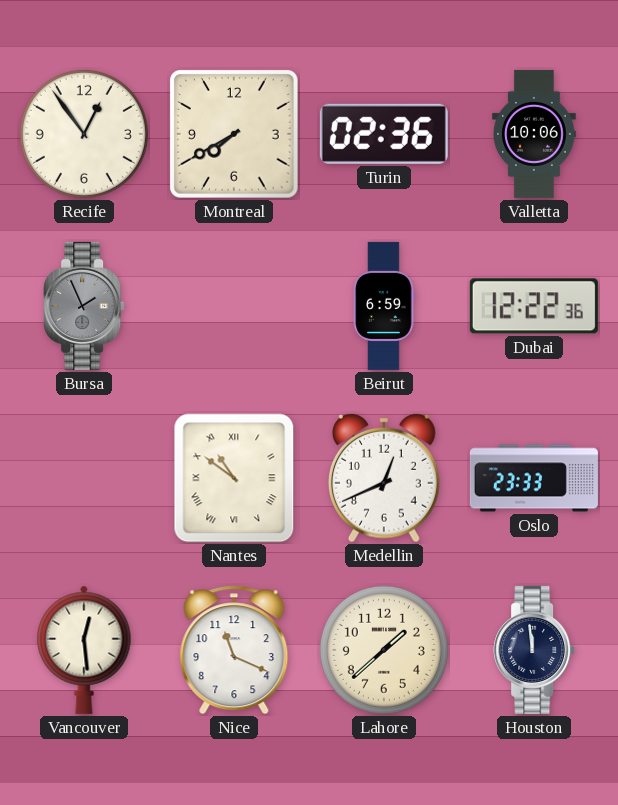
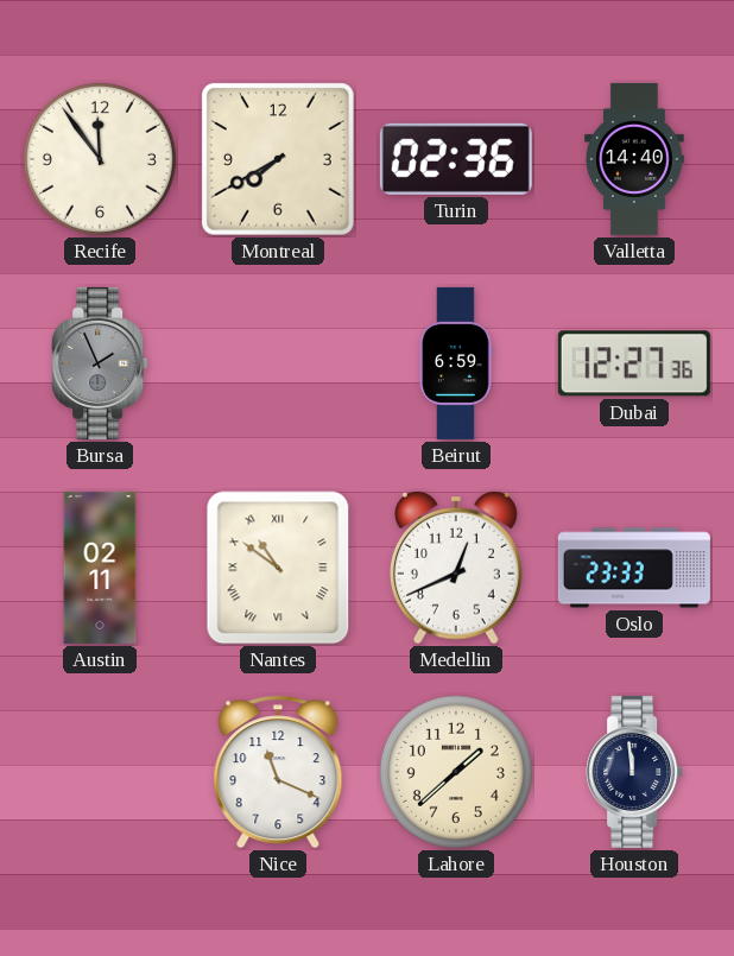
Recife: 12:54 -> 11:54
Valletta: 10:06 -> 14:40
Dubai: 12:22 -> 12:27
Austin: none -> 02:11
Vancouver: 12:29 -> none
